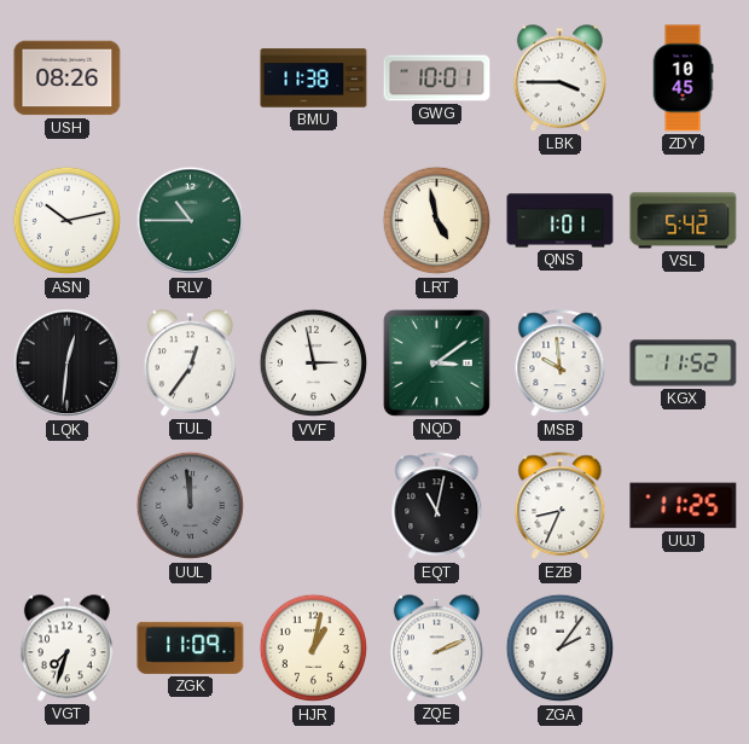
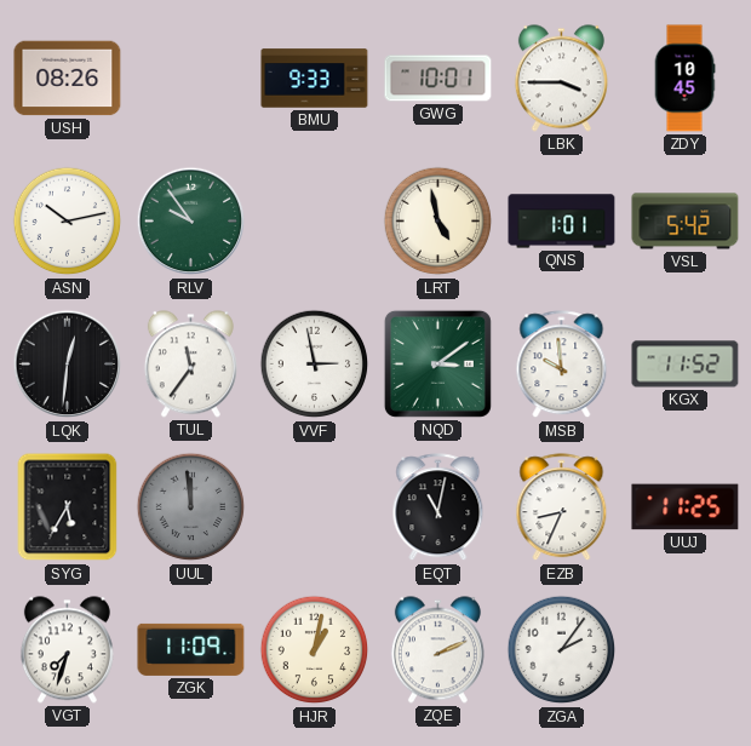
BMU: 11:38 -> 9:33
RLV: 10:45 -> 9:54
TUL: 12:36 -> 11:36
SYG: none -> 5:35
